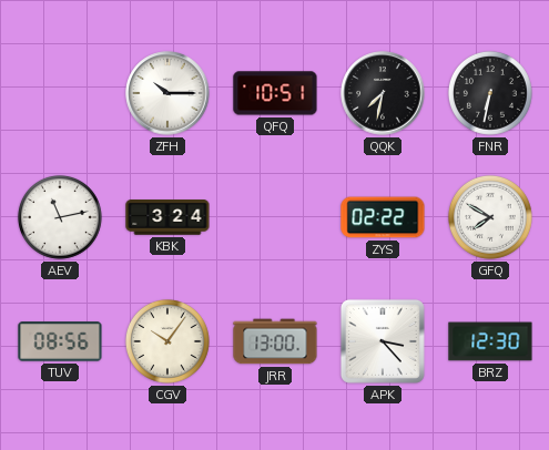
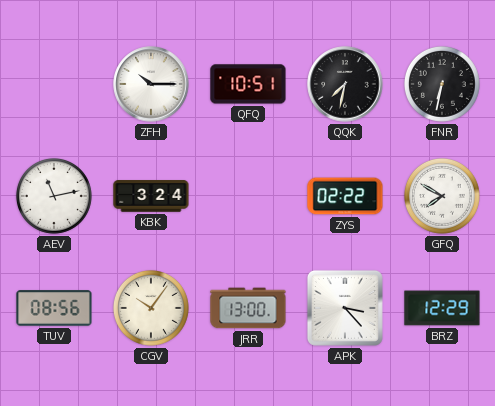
BRZ: 12:30 -> 12:29
